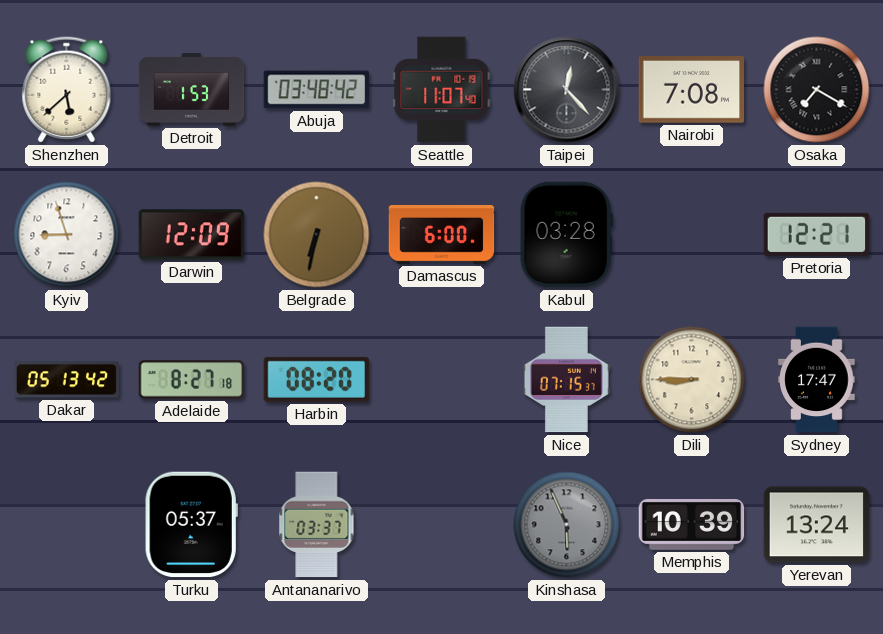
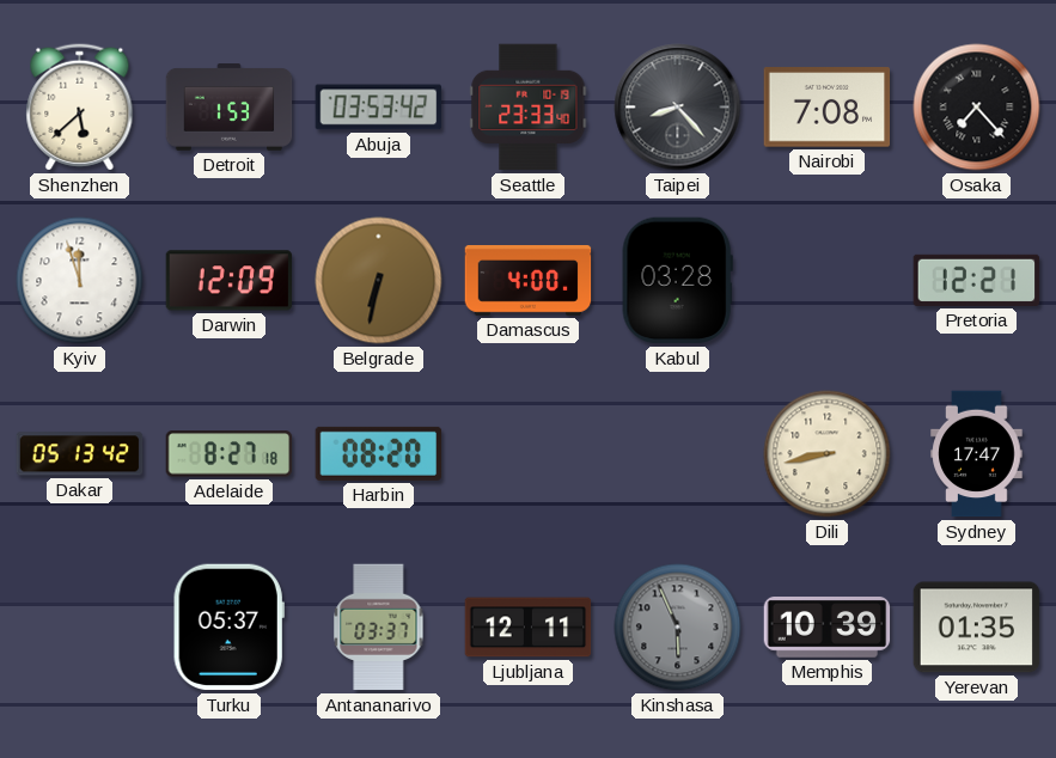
Abuja: 03:48 -> 03:53
Seattle: 11:07 -> 23:33
Taipei: 12:23 -> 8:23
Osaka: 7:20 -> 7:23
Kyiv: 8:57 -> 11:57
Damascus: 6:00 -> 4:00
Nice: 07:15 -> none
Dili: 8:45 -> 8:43
Ljubljana: none -> 12:11
Yerevan: 13:24 -> 01:35
